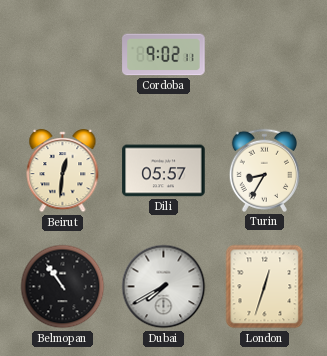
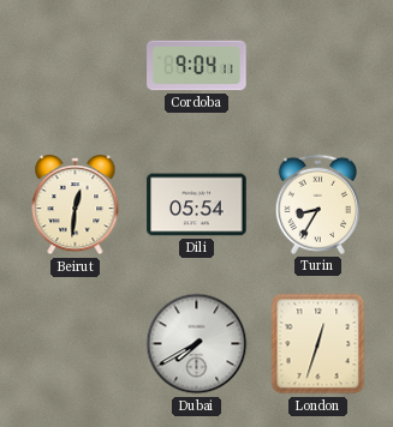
Cordoba: 9:02 -> 9:04
Dili: 05:57 -> 05:54
Belmopan: 10:54 -> none
